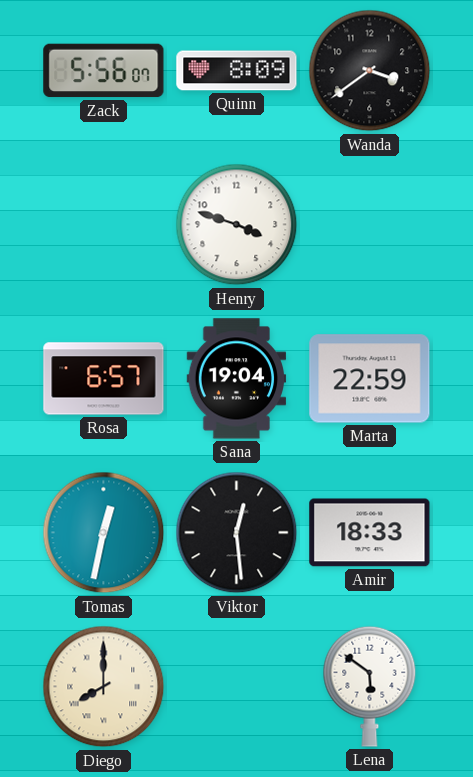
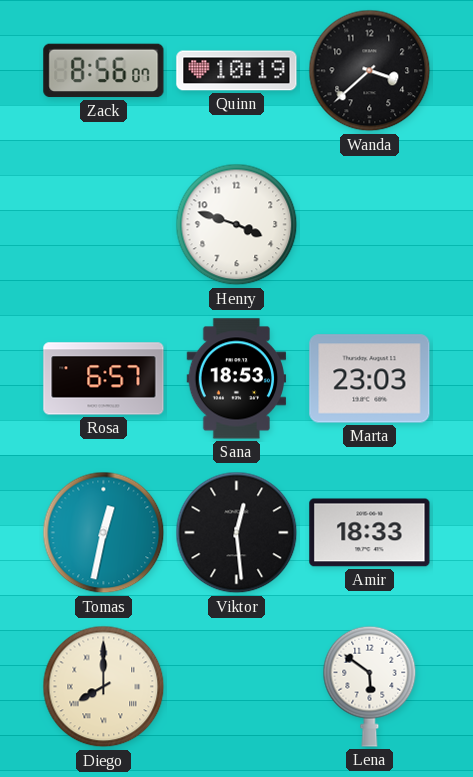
Zack: 5:56 -> 8:56
Quinn: 8:09 -> 10:19
Wanda: 3:39 -> 3:38
Sana: 19:04 -> 18:53
Marta: 22:59 -> 23:03
